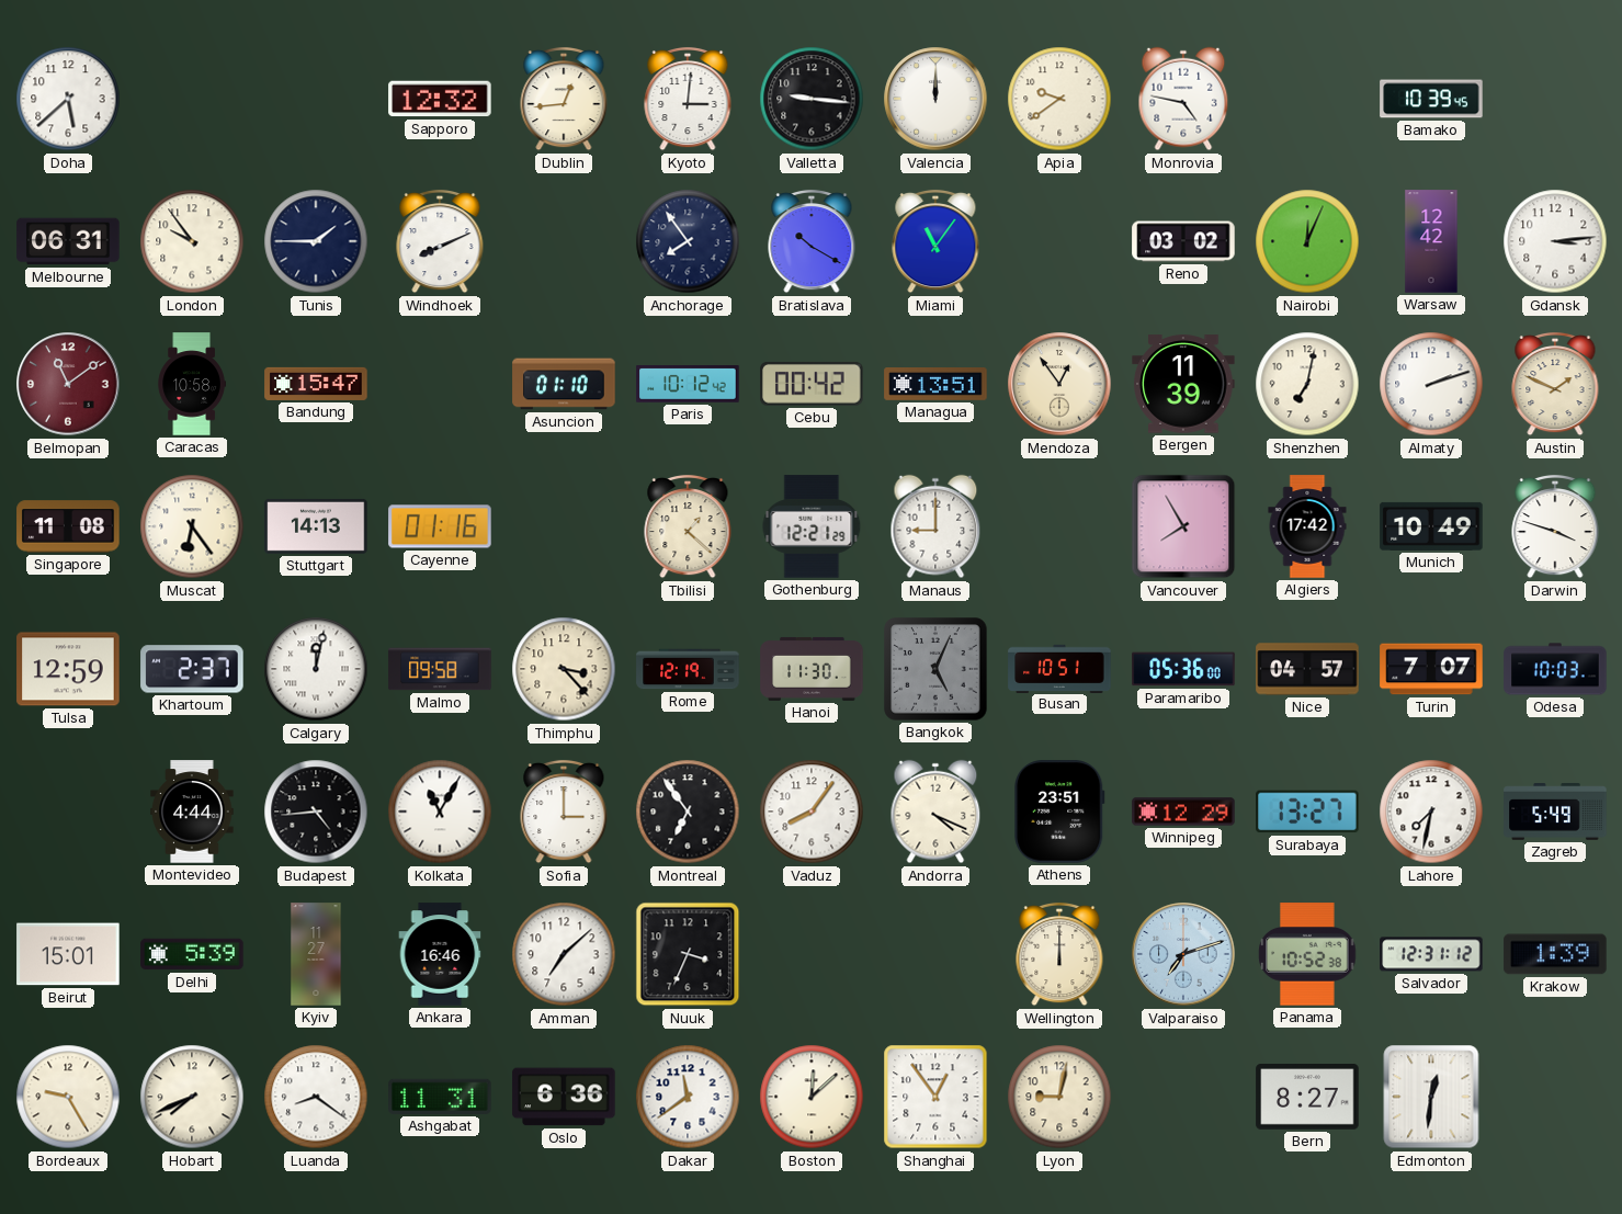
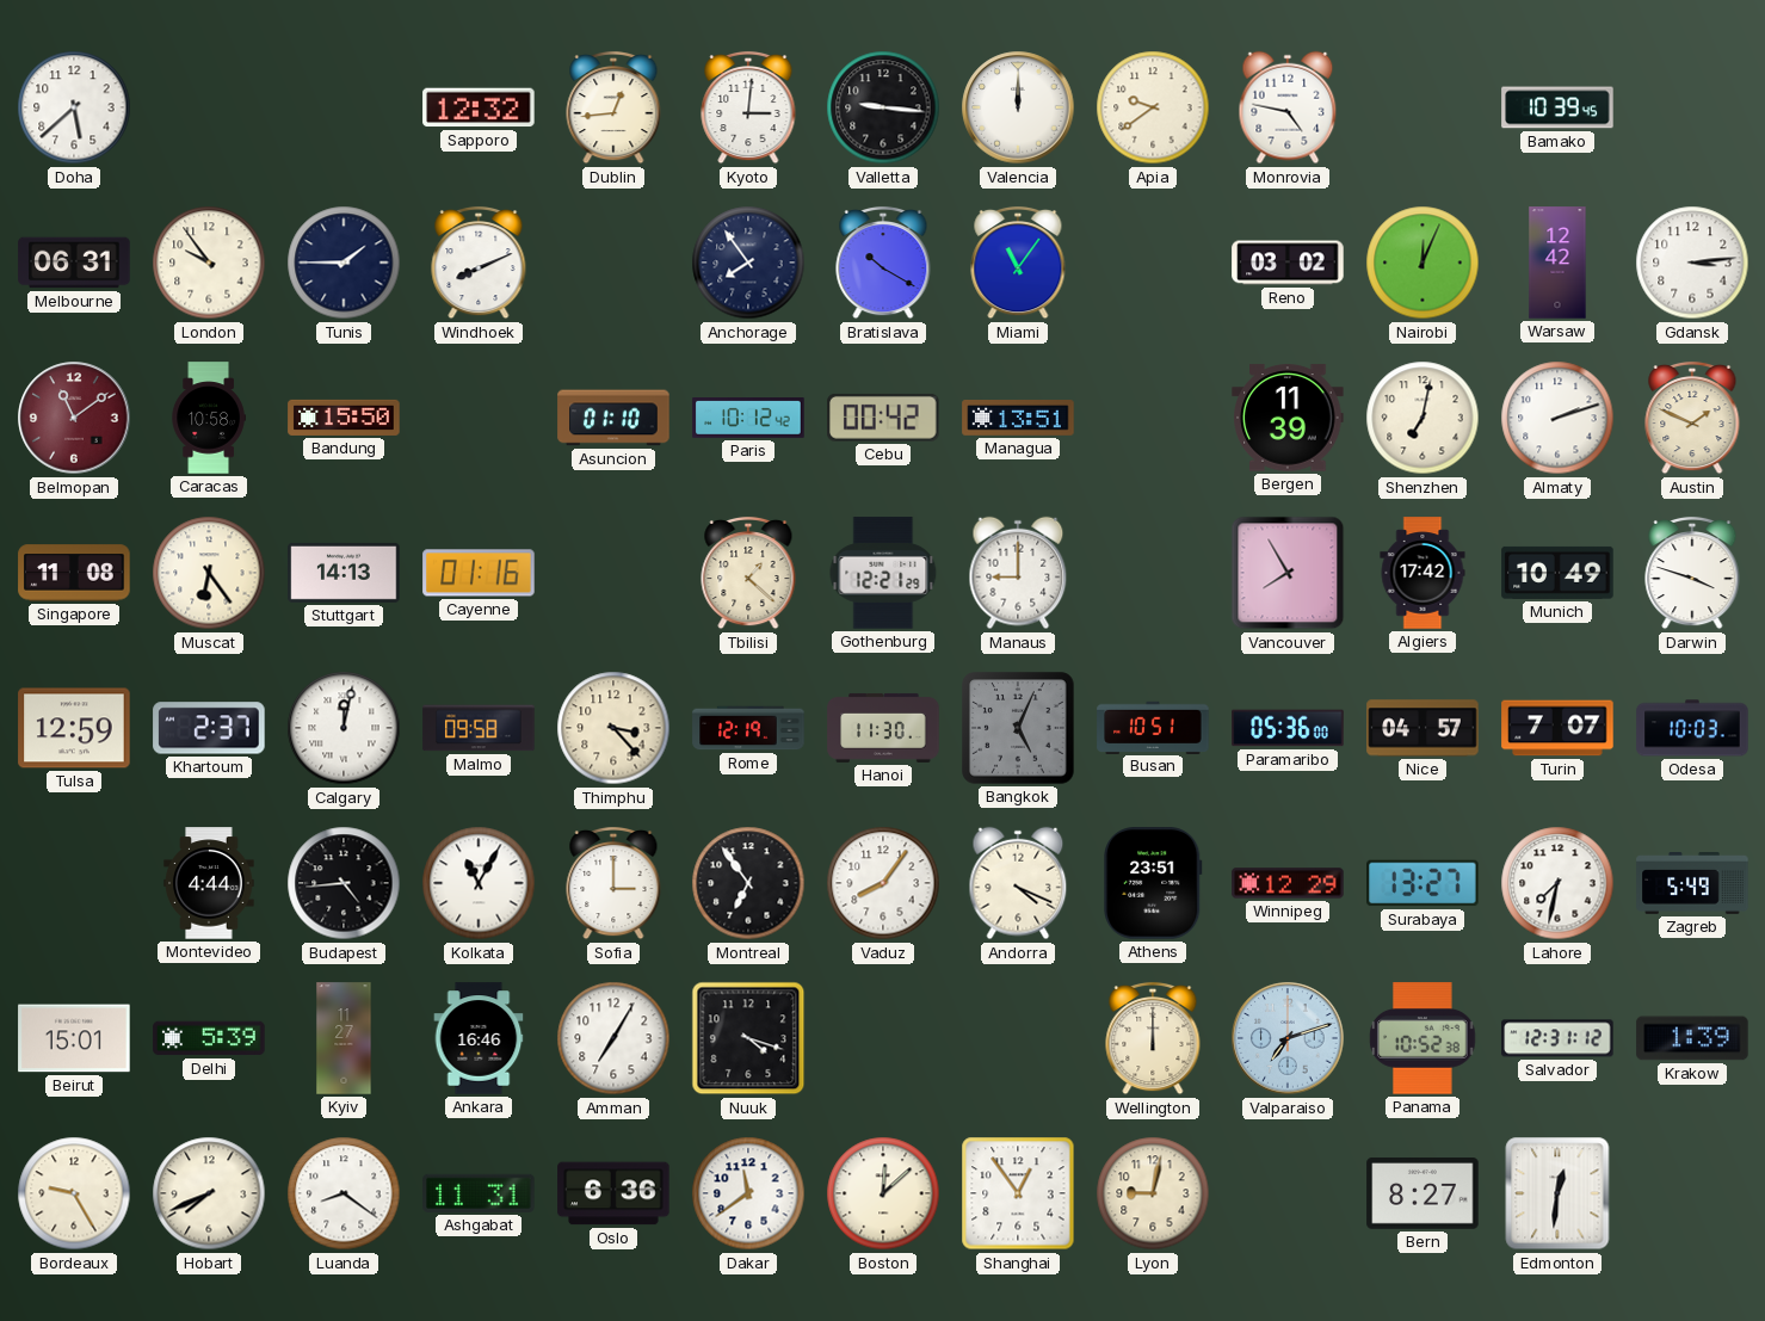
Bandung: 15:47 -> 15:50
Mendoza: 12:54 -> none
Amman: 7:08 -> 7:05
Nuuk: 3:34 -> 4:18
